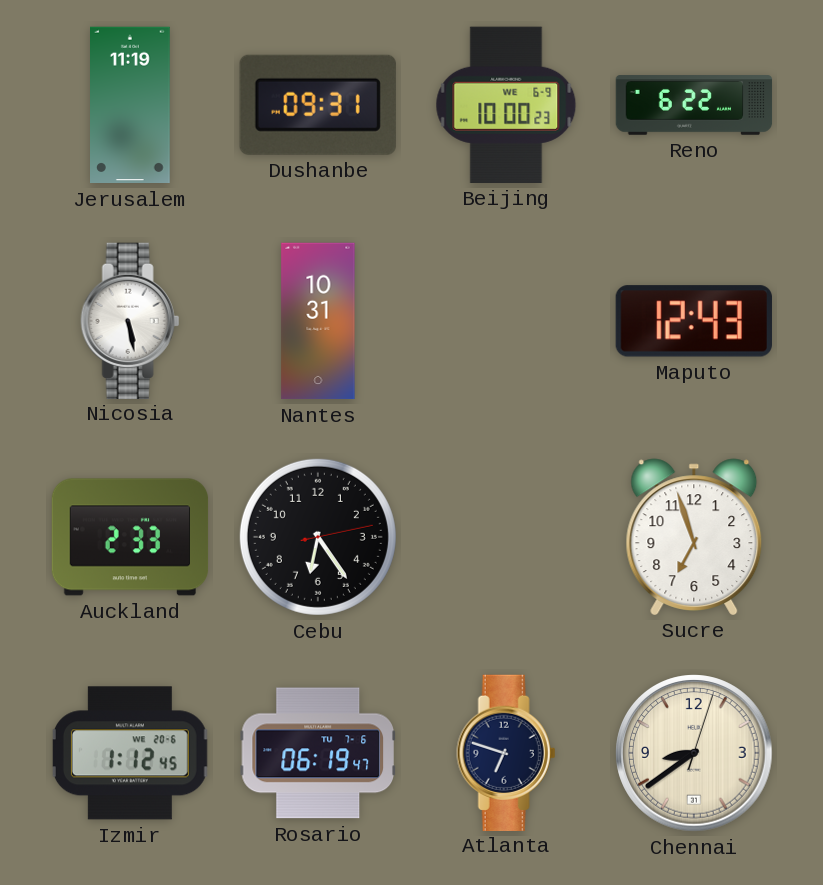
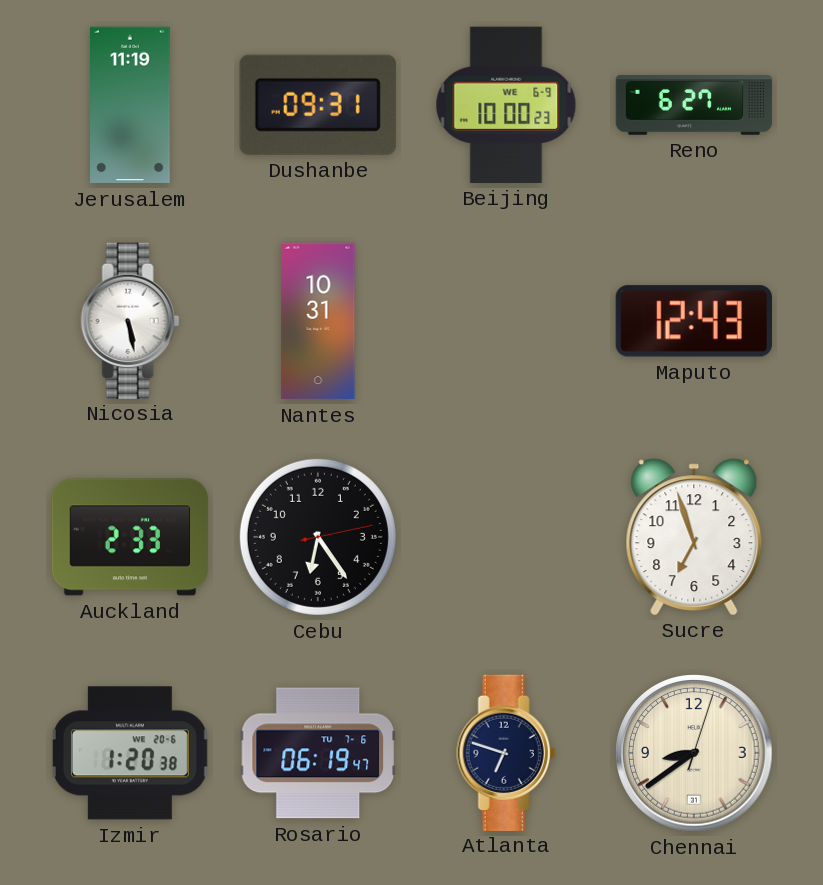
Reno: 6:22 -> 6:27
Izmir: 1:12 -> 1:20
